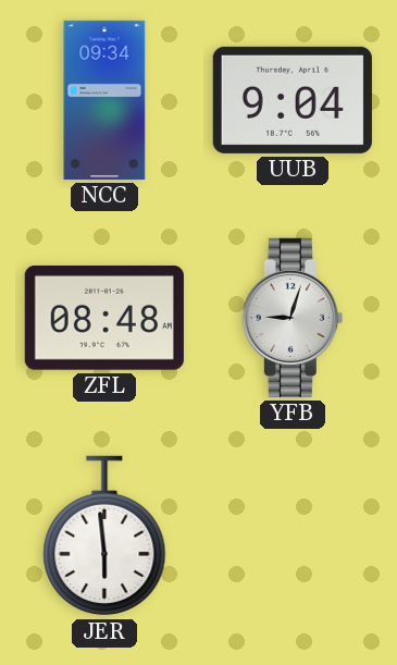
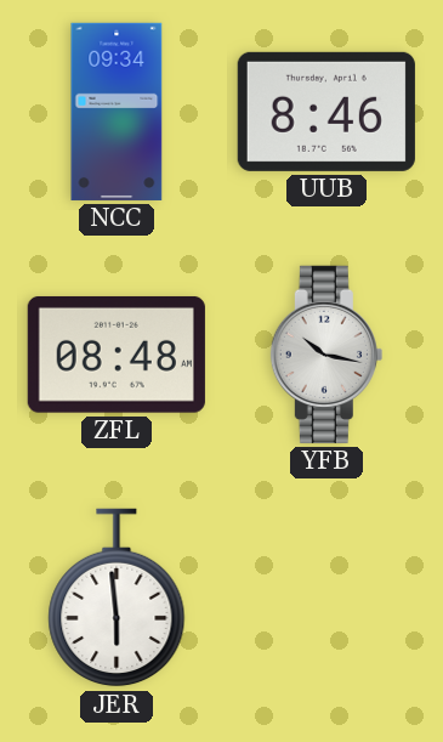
UUB: 9:04 -> 8:46
YFB: 9:03 -> 10:17
